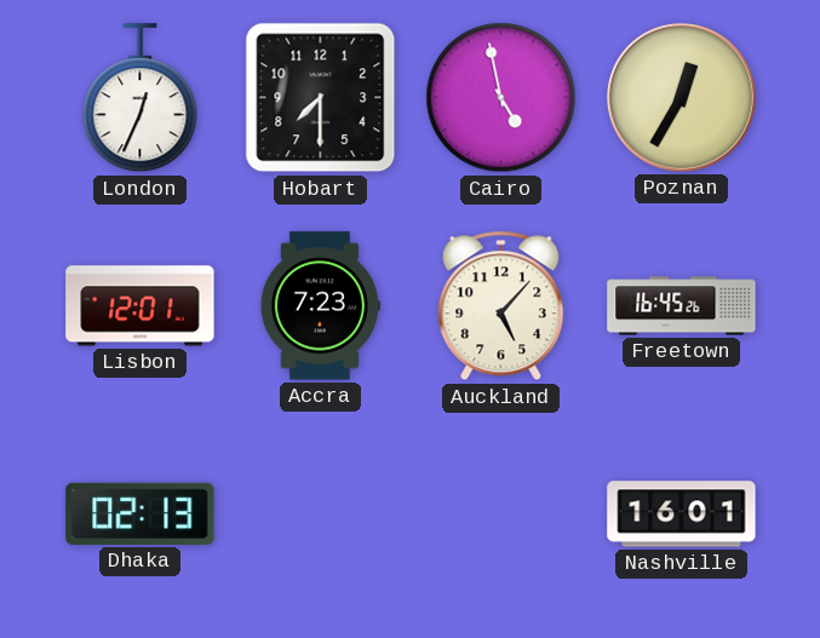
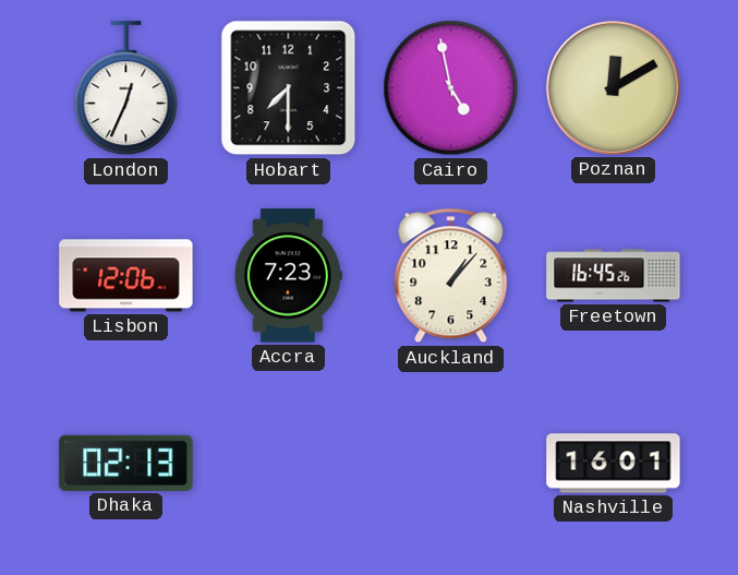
Poznan: 12:35 -> 12:10
Lisbon: 12:01 -> 12:06
Auckland: 5:07 -> 1:07
